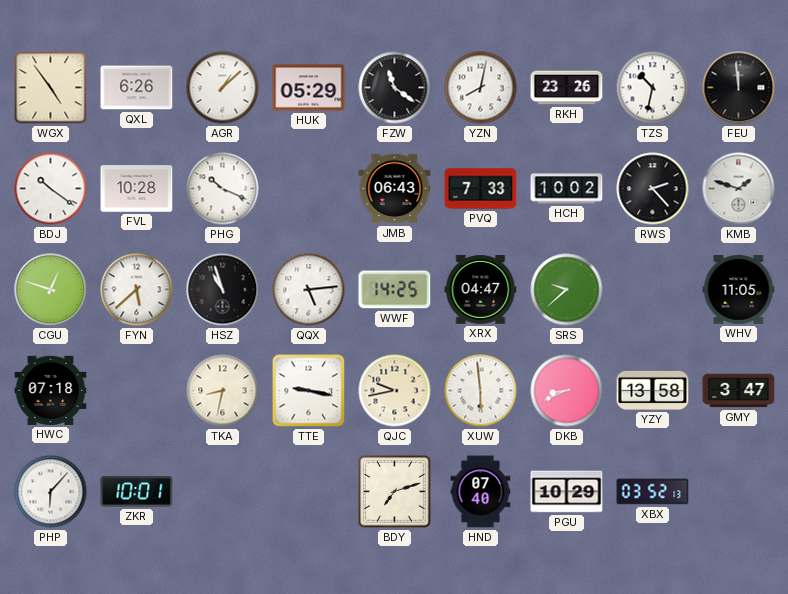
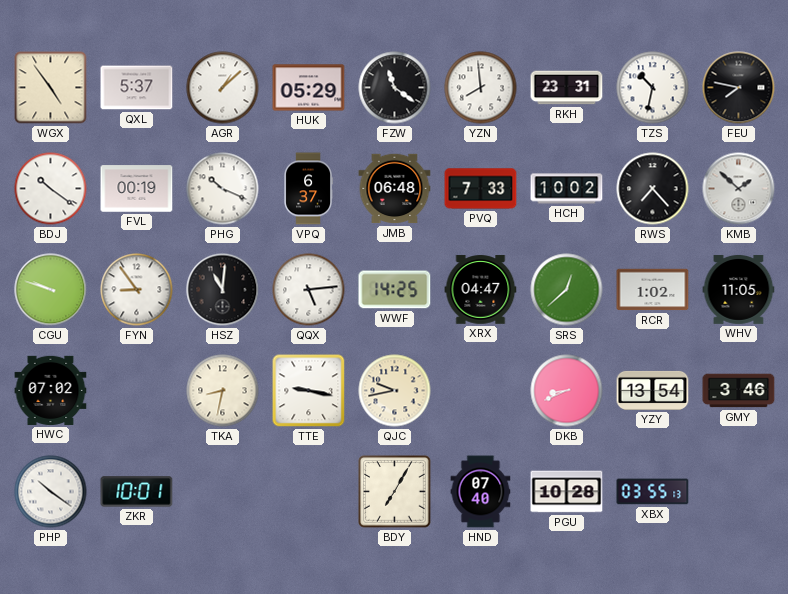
QXL: 6:26 -> 5:37
YZN: 8:02 -> 7:59
RKH: 23:26 -> 23:31
FEU: 11:59 -> 7:47
FVL: 10:28 -> 00:19
VPQ: none -> 6:37
JMB: 06:43 -> 06:48
RWS: 2:23 -> 7:23
KMB: 1:48 -> 1:52
CGU: 12:48 -> 9:48
FYN: 5:38 -> 8:54
HSZ: 10:57 -> 11:01
SRS: 9:38 -> 12:38
RCR: none -> 1:02
HWC: 07:18 -> 07:02
XUW: 5:59 -> none
YZY: 13:58 -> 13:54
GMY: 3:47 -> 3:46
PHP: 6:07 -> 10:21
BDY: 7:12 -> 7:05
PGU: 10:29 -> 10:28
XBX: 03:52 -> 03:55
